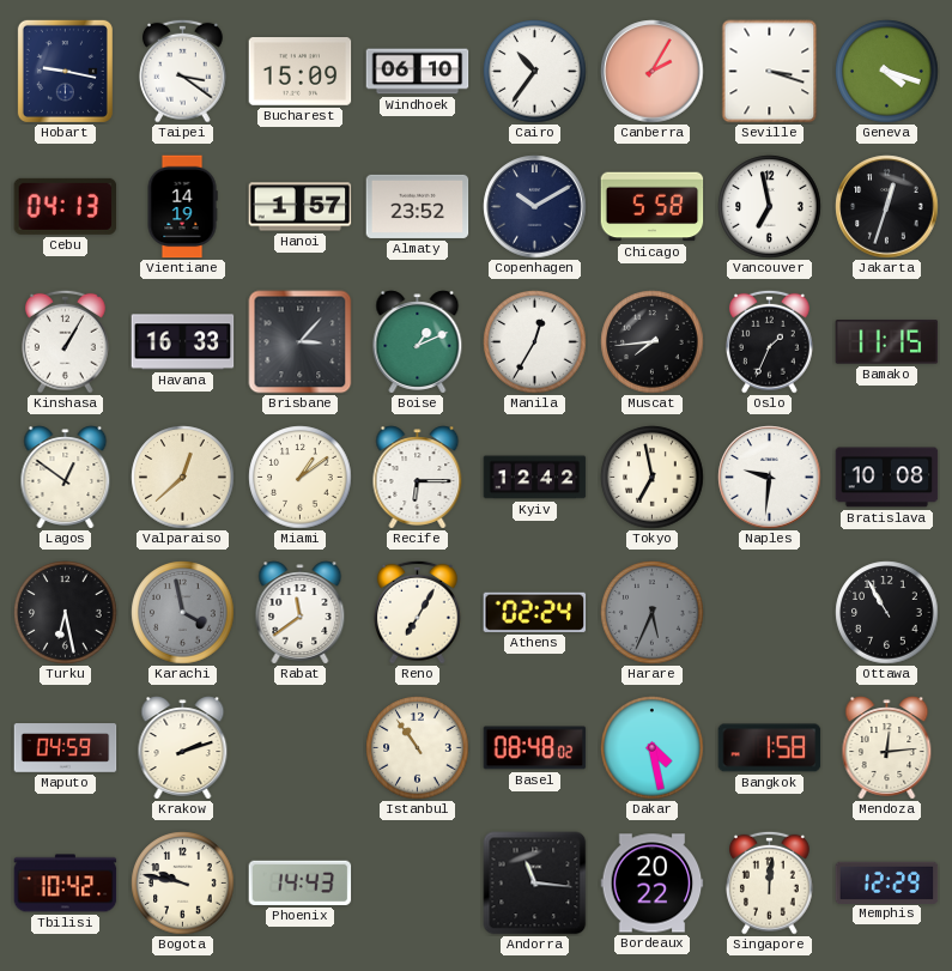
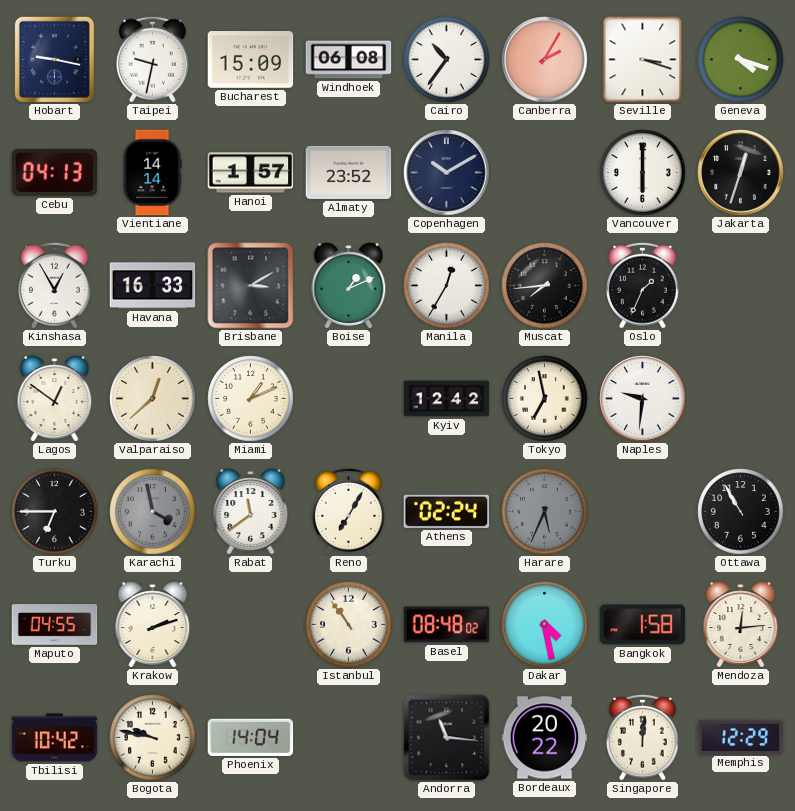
Taipei: 3:21 -> 9:32
Windhoek: 06:10 -> 06:08
Vientiane: 14:19 -> 14:14
Chicago: 5:58 -> none
Vancouver: 6:58 -> 6:00
Kinshasa: 1:05 -> 12:55
Brisbane: 3:07 -> 3:10
Bamako: 11:15 -> none
Miami: 1:09 -> 1:11
Recife: 6:15 -> none
Bratislava: 10:08 -> none
Turku: 6:28 -> 6:45
Maputo: 04:59 -> 04:55
Phoenix: 14:43 -> 14:04
